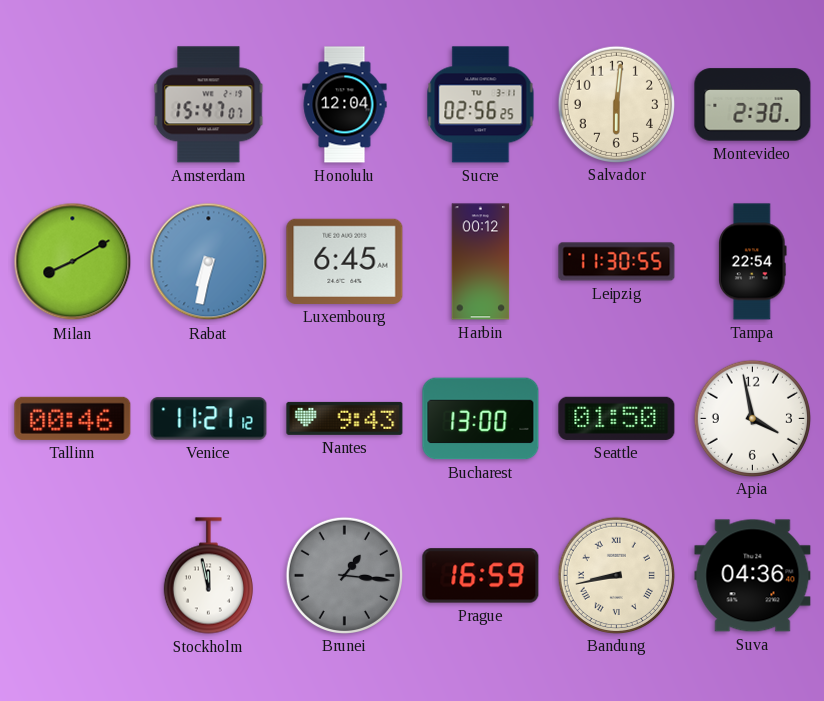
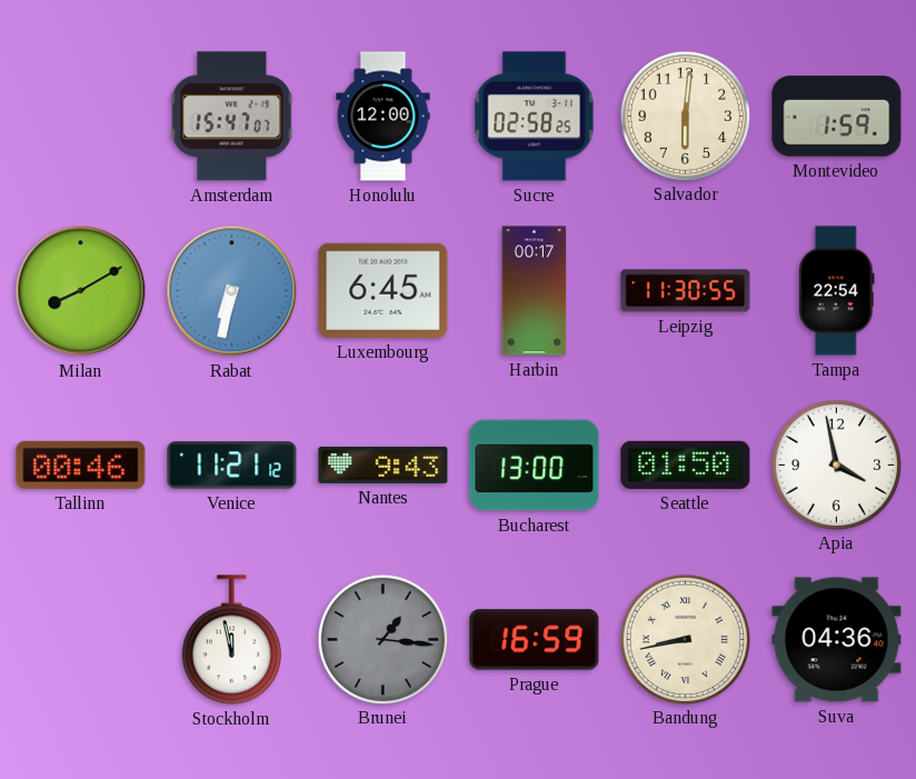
Honolulu: 12:04 -> 12:00
Sucre: 02:56 -> 02:58
Montevideo: 2:30 -> 1:59
Harbin: 00:12 -> 00:17
